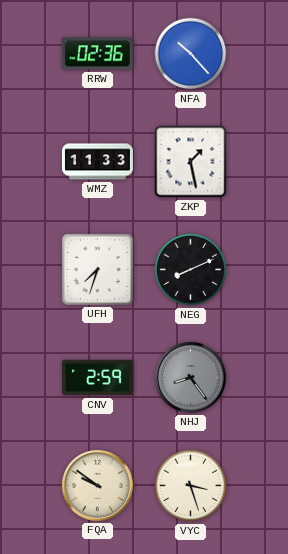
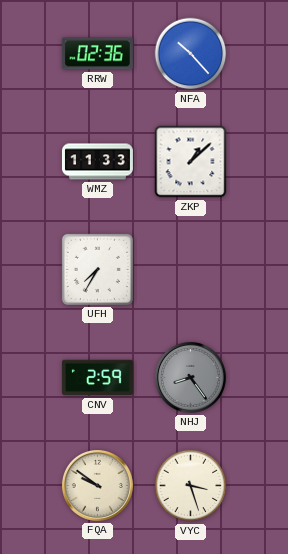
ZKP: 1:28 -> 1:08
UFH: 7:33 -> 7:35
NEG: 8:11 -> none
